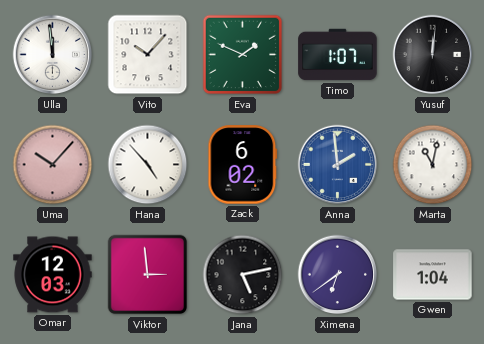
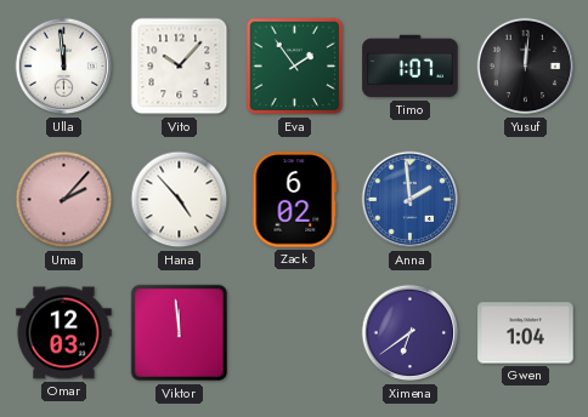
Eva: 1:49 -> 1:54
Uma: 10:07 -> 2:07
Marta: 11:02 -> none
Viktor: 2:59 -> 11:59
Jana: 5:13 -> none
